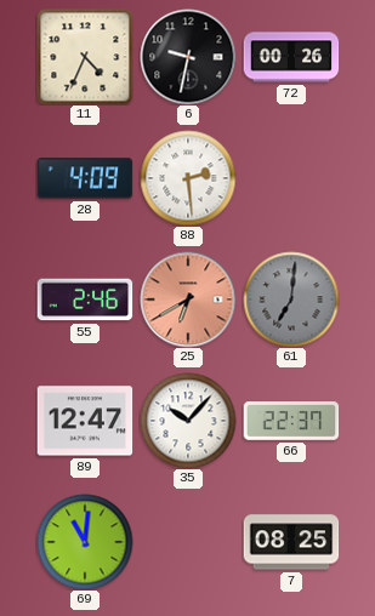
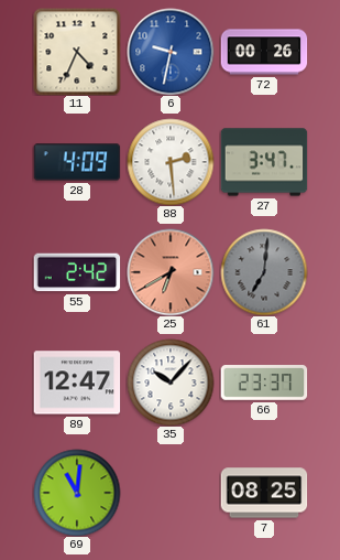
6 dial: black -> blue
27: none -> 3:47
55: 2:46 -> 2:42
66: 22:37 -> 23:37
